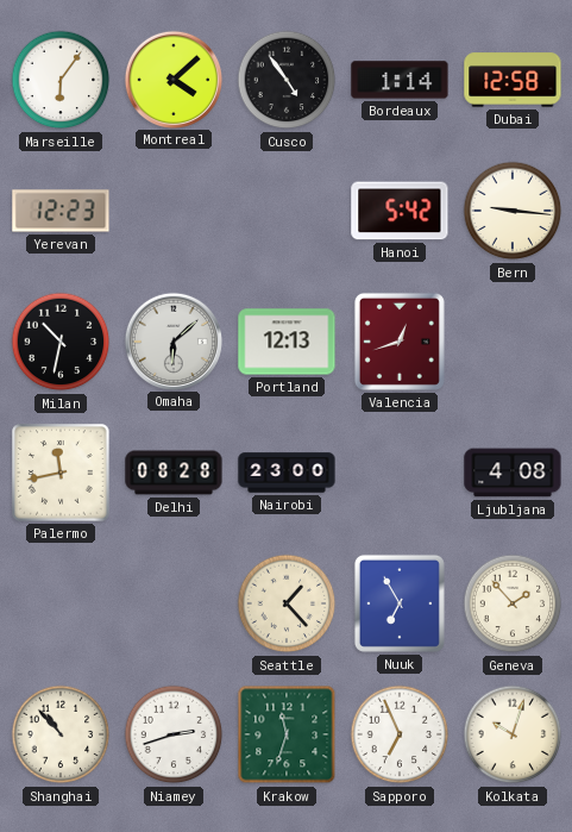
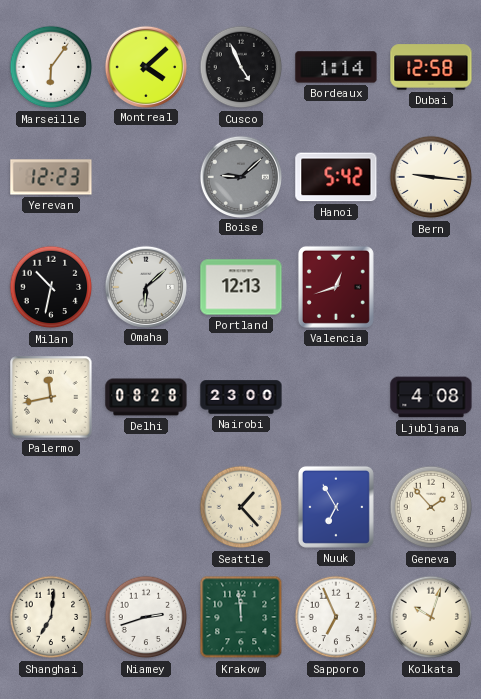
Cusco: 4:54 -> 4:56
Boise: none -> 9:08
Shanghai: 10:53 -> 7:01
Krakow: 11:33 -> 11:59
